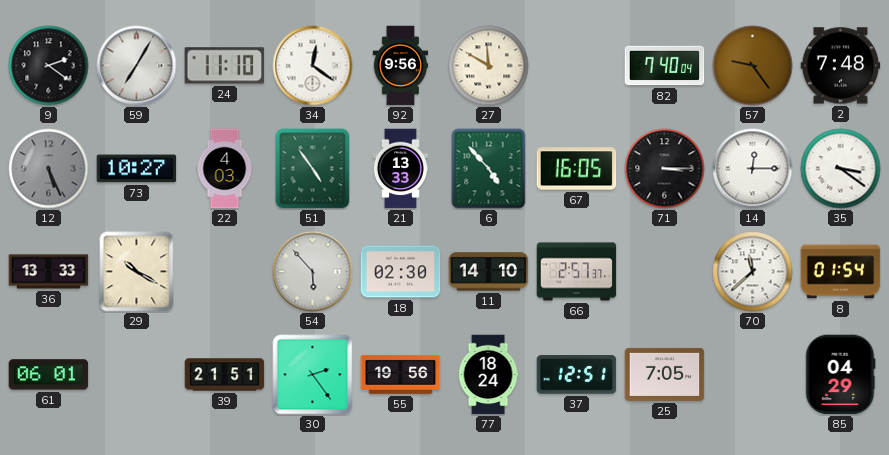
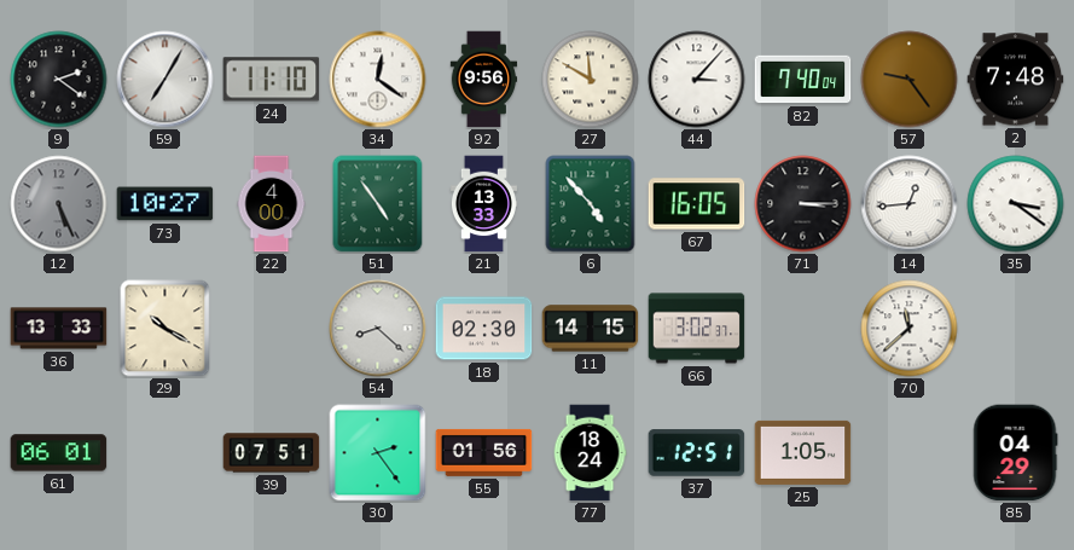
44: none -> 3:07
22: 4:03 -> 4:00
14: 12:15 -> 12:44
54: 5:53 -> 8:22
11: 14:10 -> 14:15
66: 2:57 -> 3:02
8: 01:54 -> none
39: 21:51 -> 07:51
55: 19:56 -> 01:56
25: 7:05 -> 1:05
